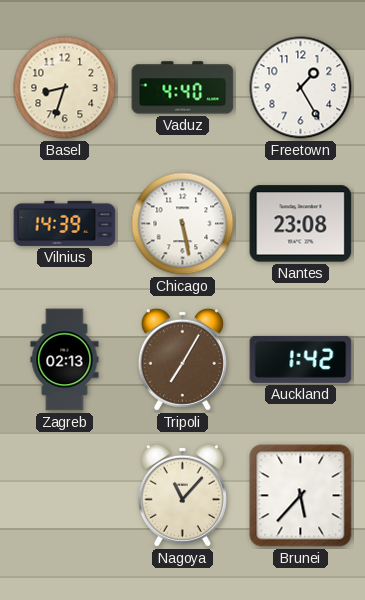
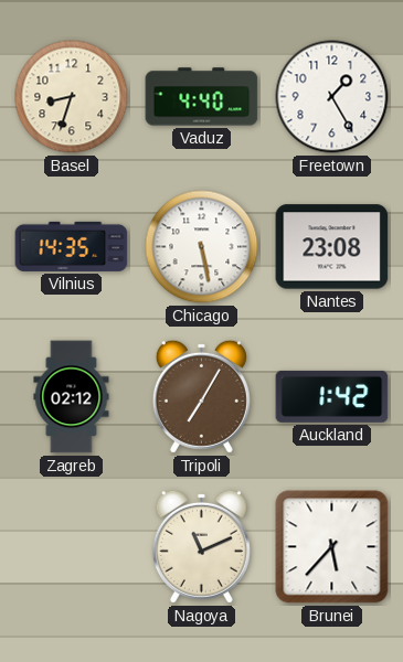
Vilnius: 14:39 -> 14:35
Zagreb: 02:13 -> 02:12
Nagoya: 11:07 -> 11:11
